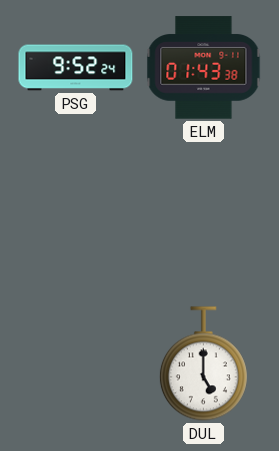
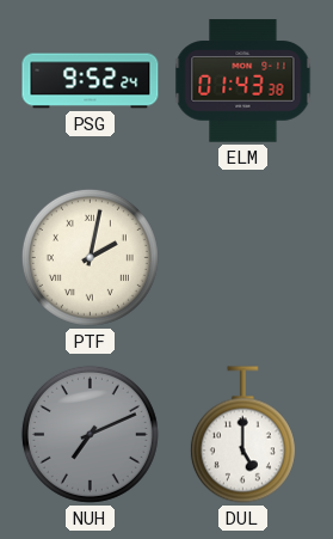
PTF: none -> 2:02
NUH: none -> 7:11
